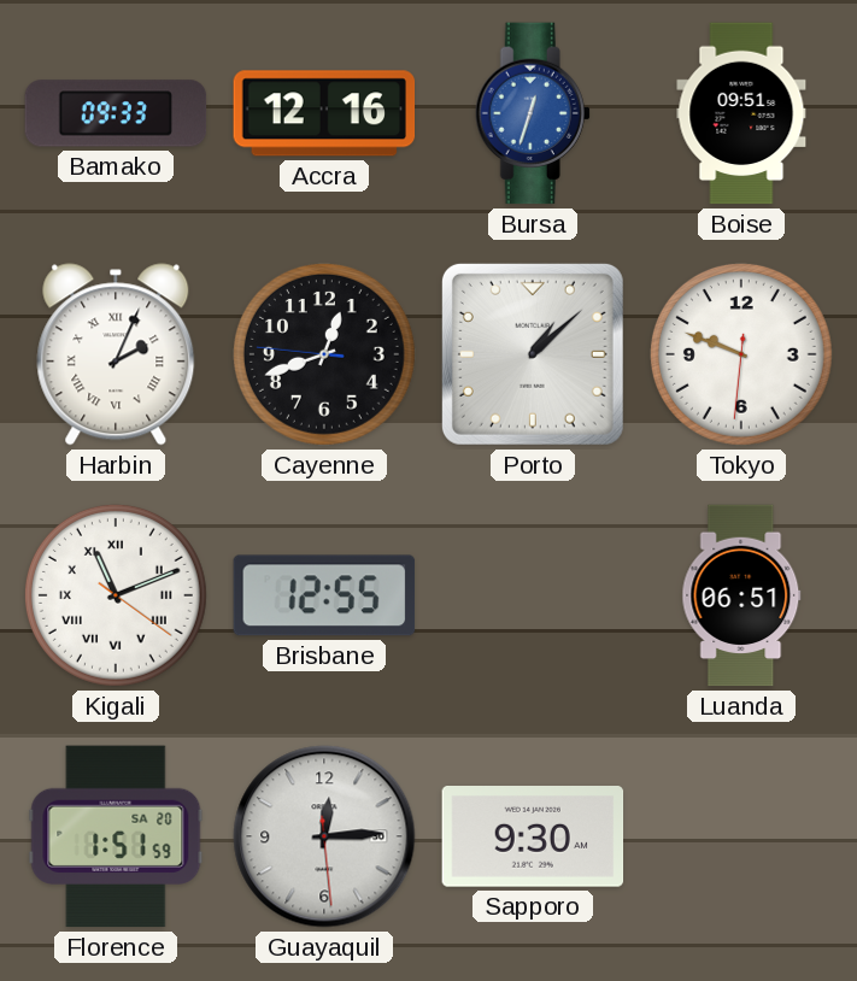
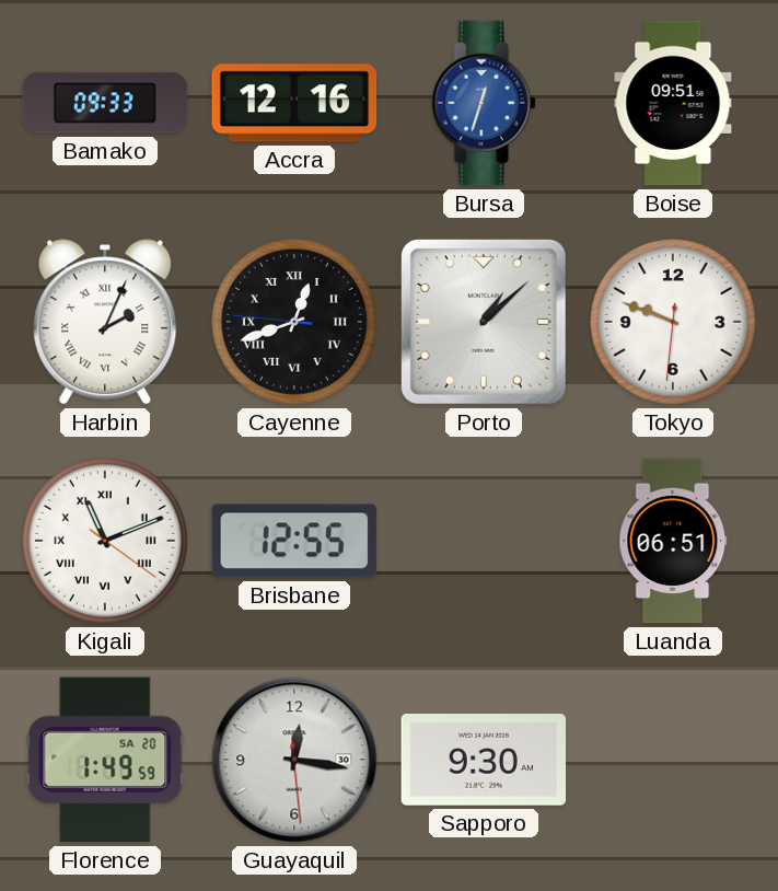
Cayenne numerals: Arabic -> Roman
Florence: 1:51 -> 1:49
Guayaquil: 12:14 -> 12:16
